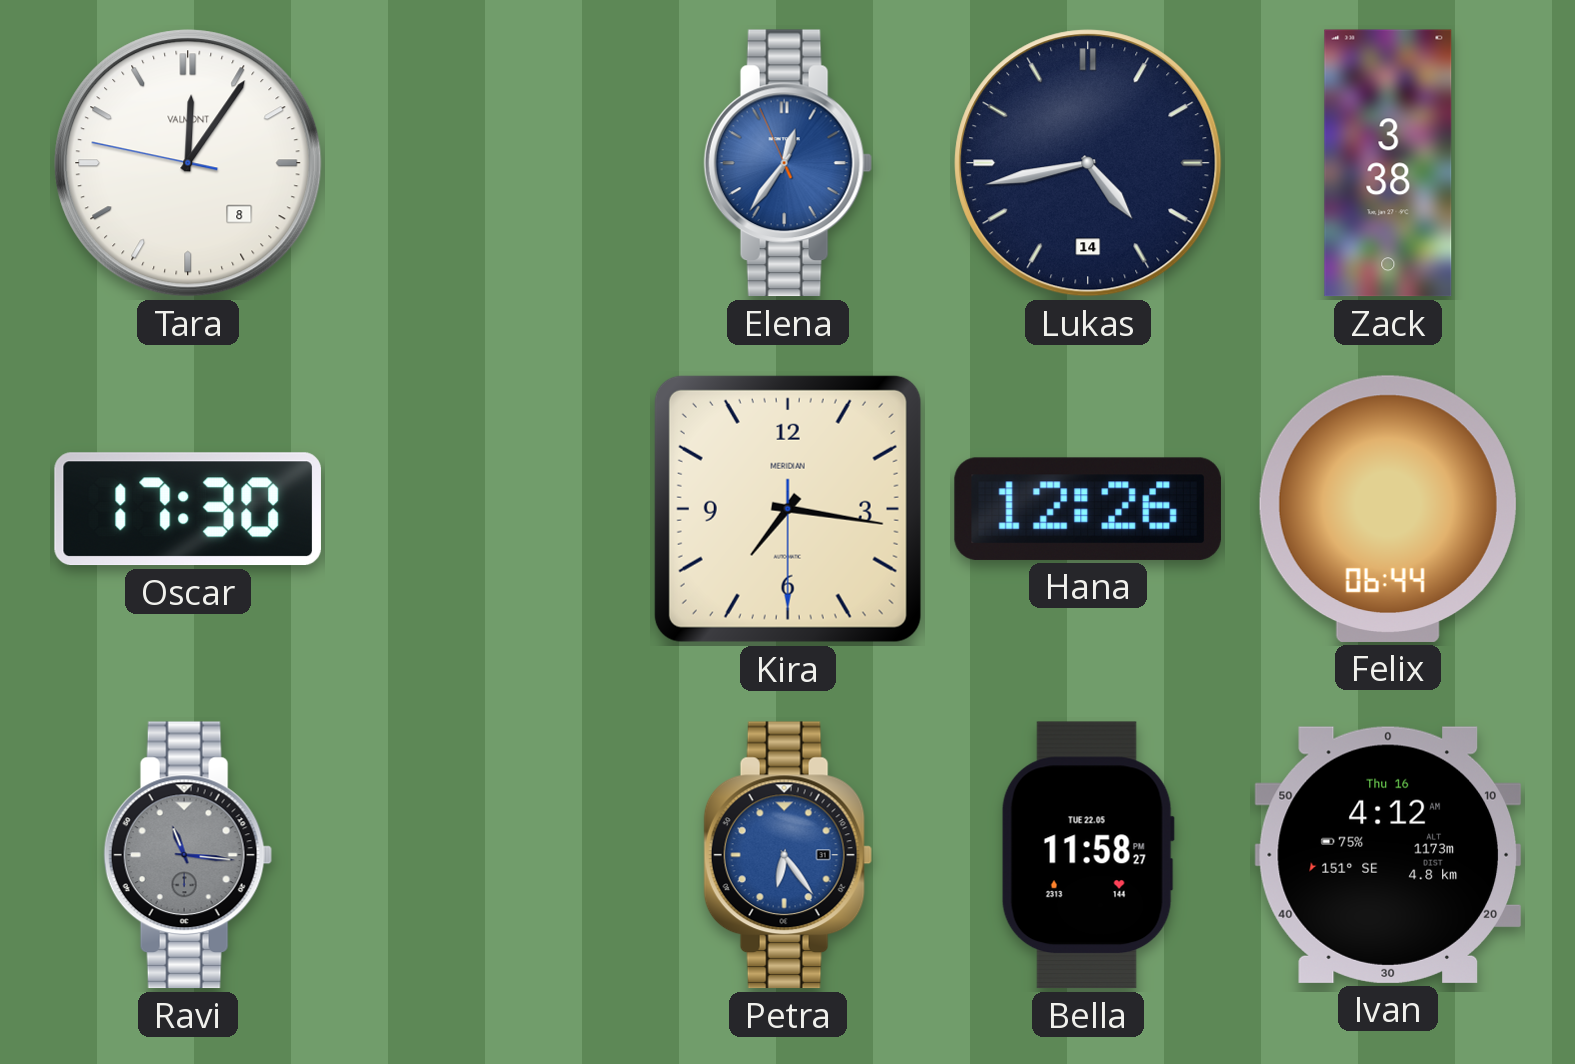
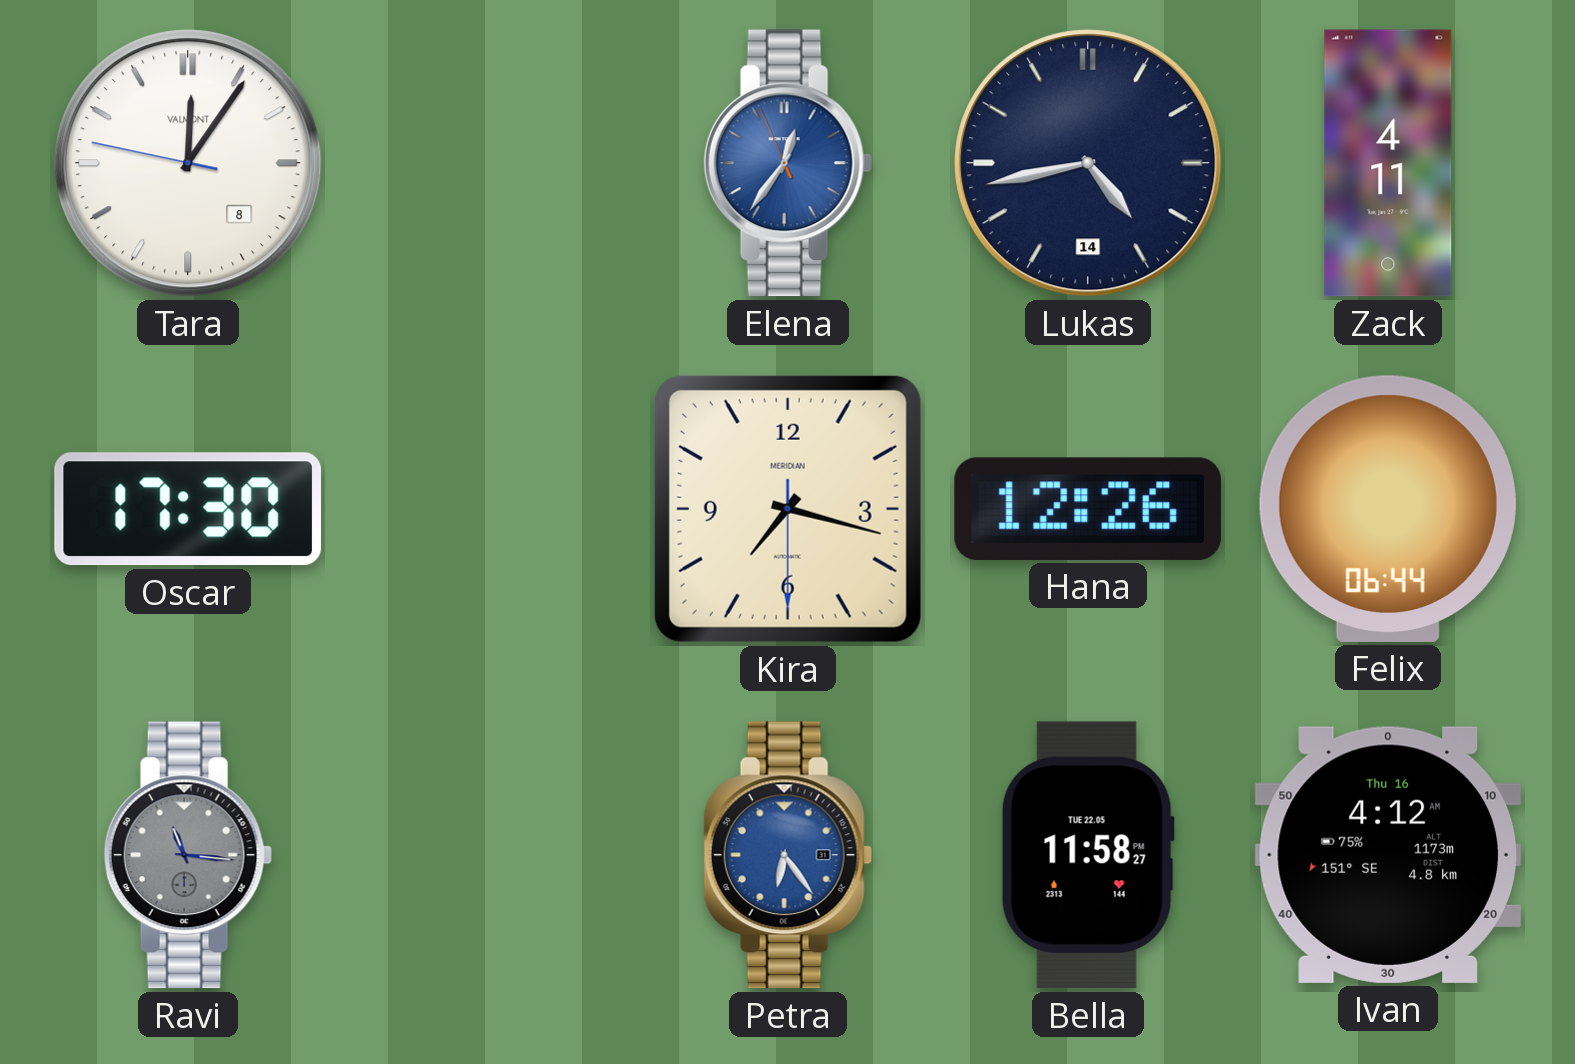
Zack: 3:38 -> 4:11
Kira: 7:16 -> 7:17
